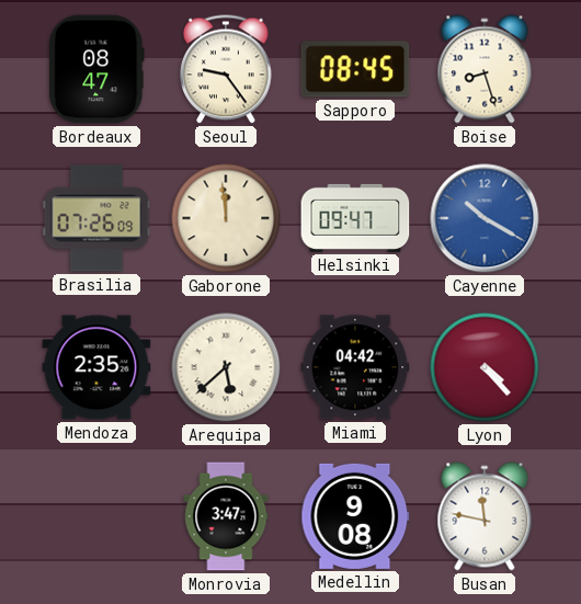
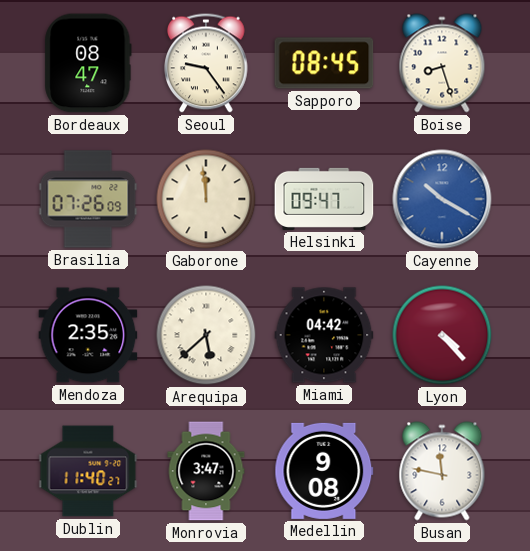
Dublin: none -> 11:40
